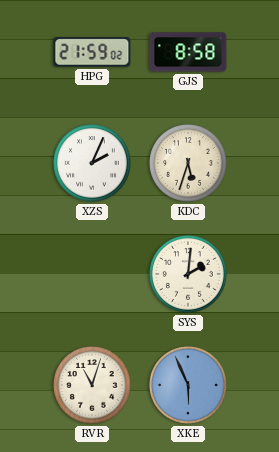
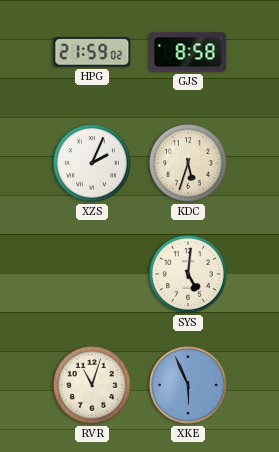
SYS: 2:01 -> 5:01
